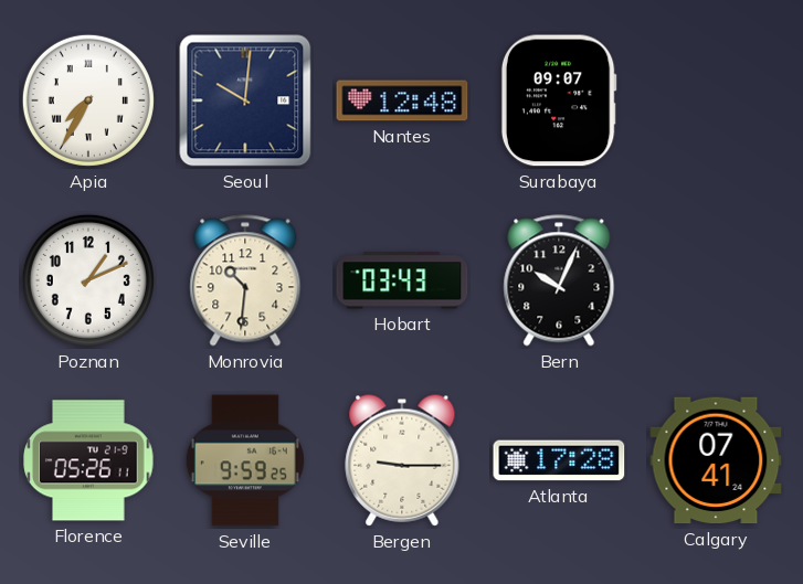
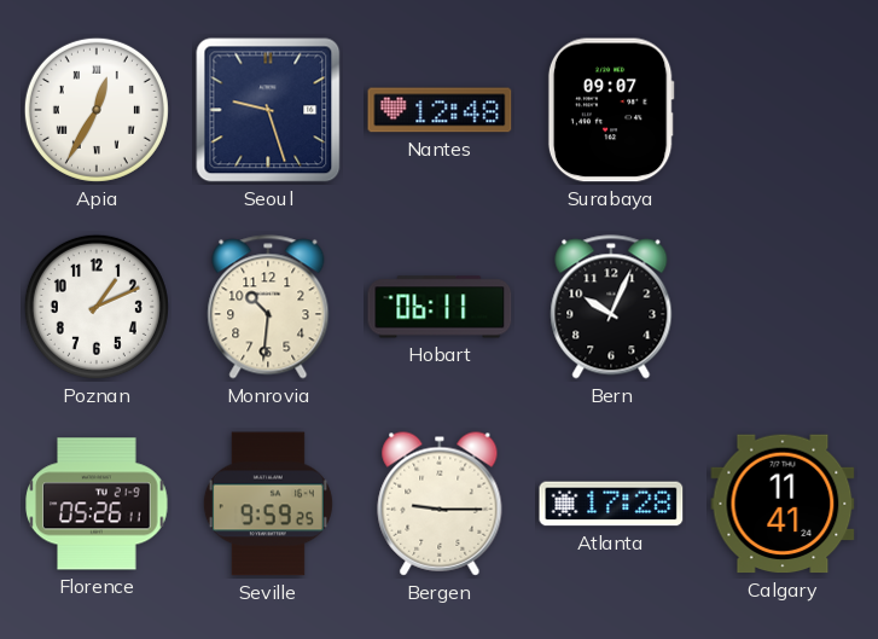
Apia: 7:35 -> 12:35
Seoul: 10:01 -> 9:27
Hobart: 03:43 -> 06:11
Calgary: 07:41 -> 11:41
